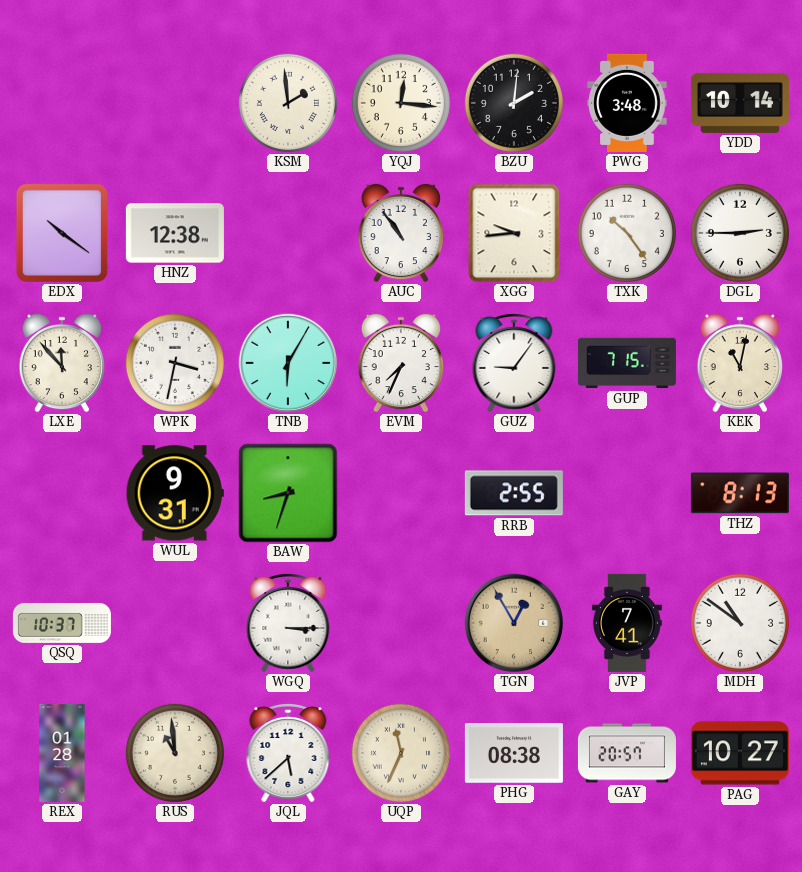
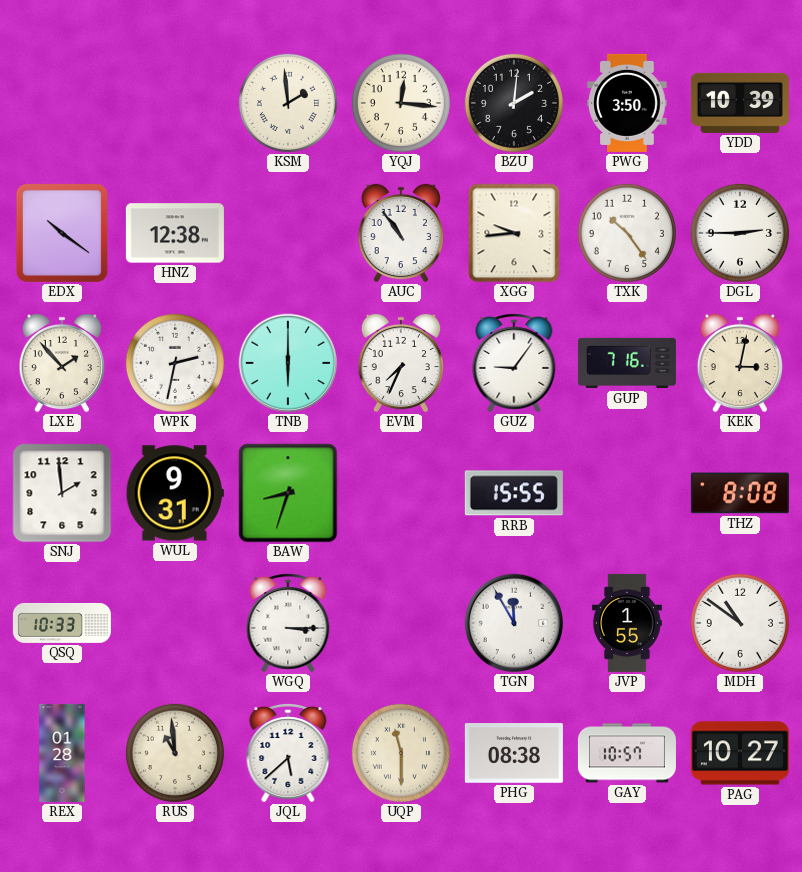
PWG: 3:48 -> 3:50
YDD: 10:14 -> 10:39
LXE: 11:53 -> 1:53
WPK: 3:32 -> 2:32
TNB: 6:05 -> 6:00
GUP: 7:15 -> 7:16
KEK: 11:02 -> 3:02
SNJ: none -> 1:59
RRB: 2:55 -> 15:55
THZ: 8:13 -> 8:08
QSQ: 10:37 -> 10:33
TGN: 12:55 -> 11:55
TGN dial: champagne -> white
JVP: 7:41 -> 1:55
UQP: 11:34 -> 11:30
GAY: 20:57 -> 10:57
